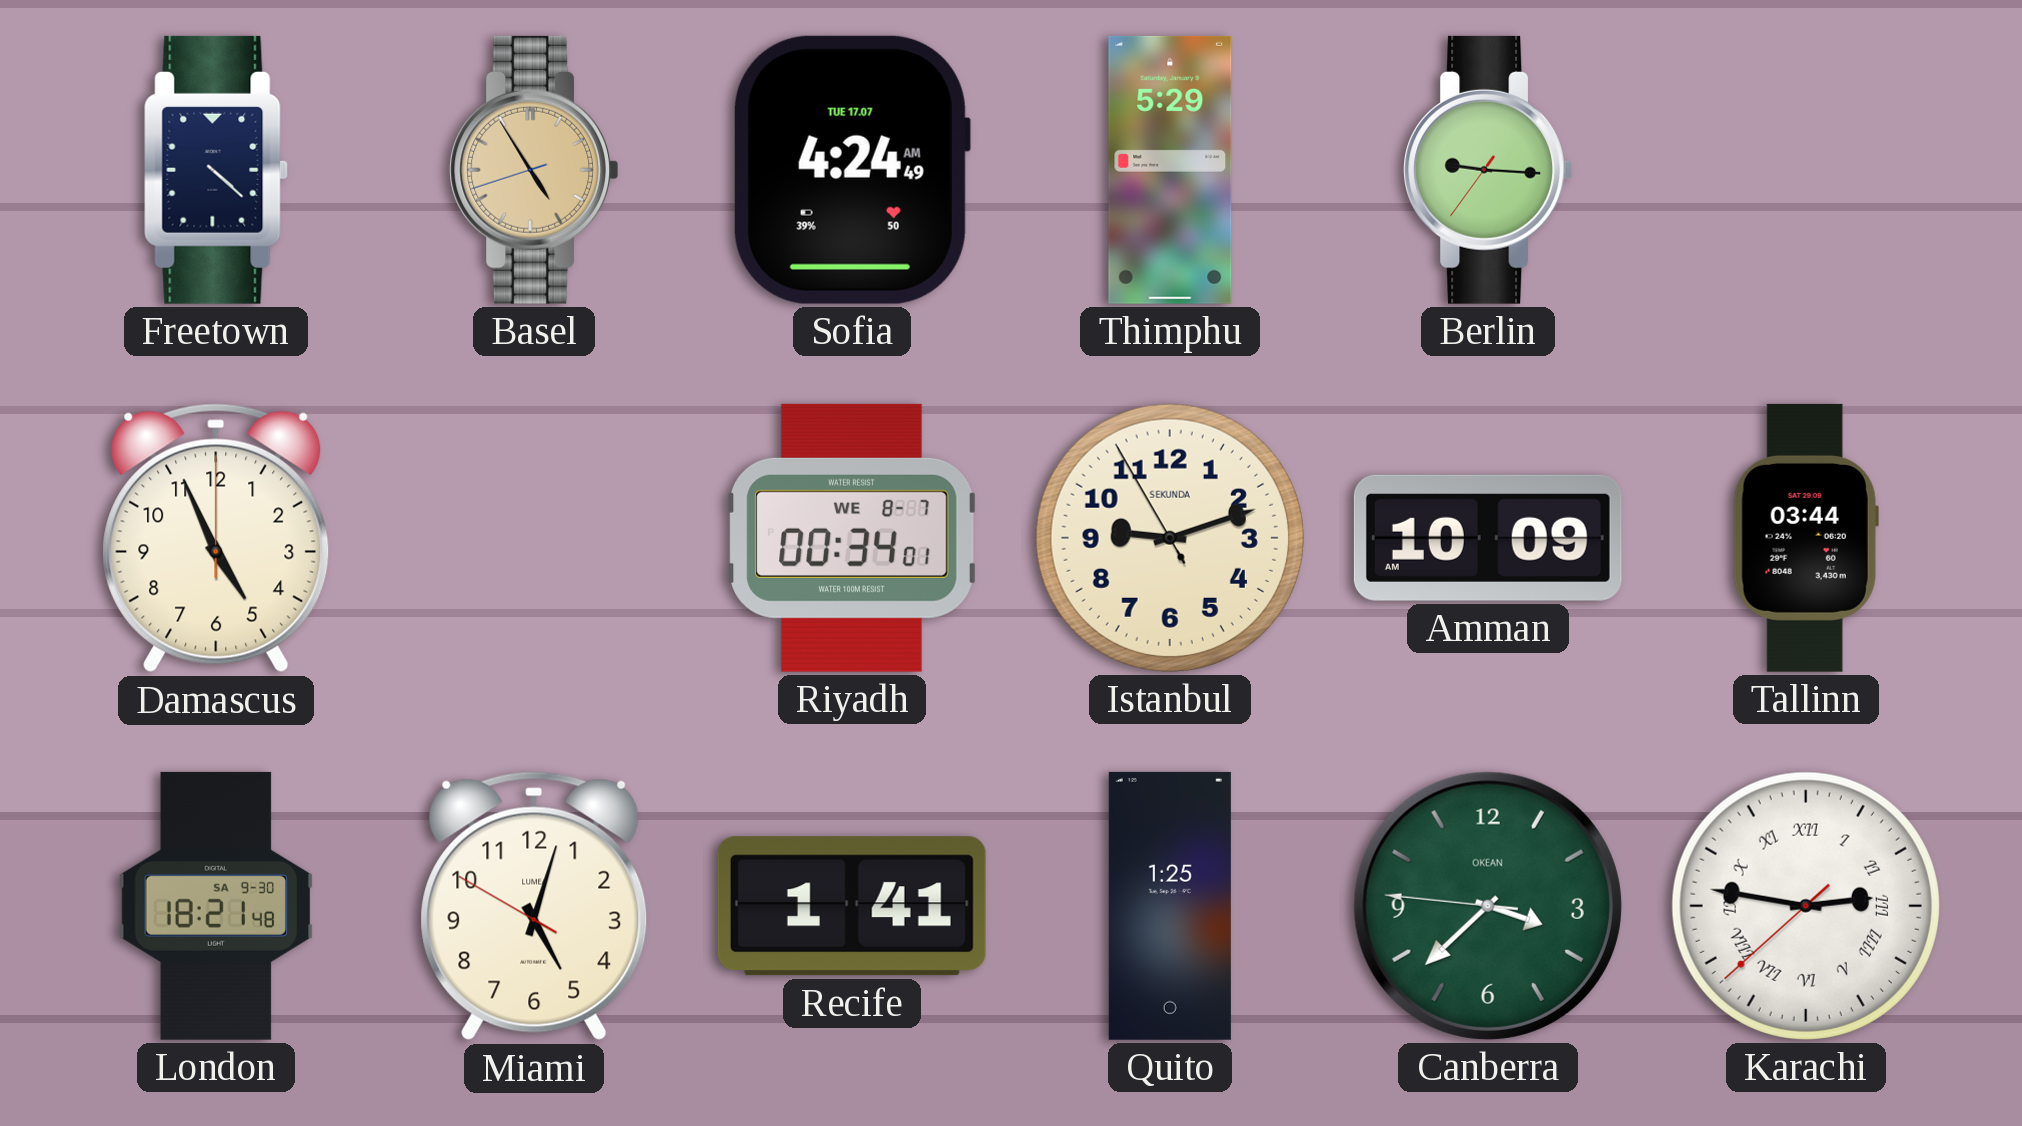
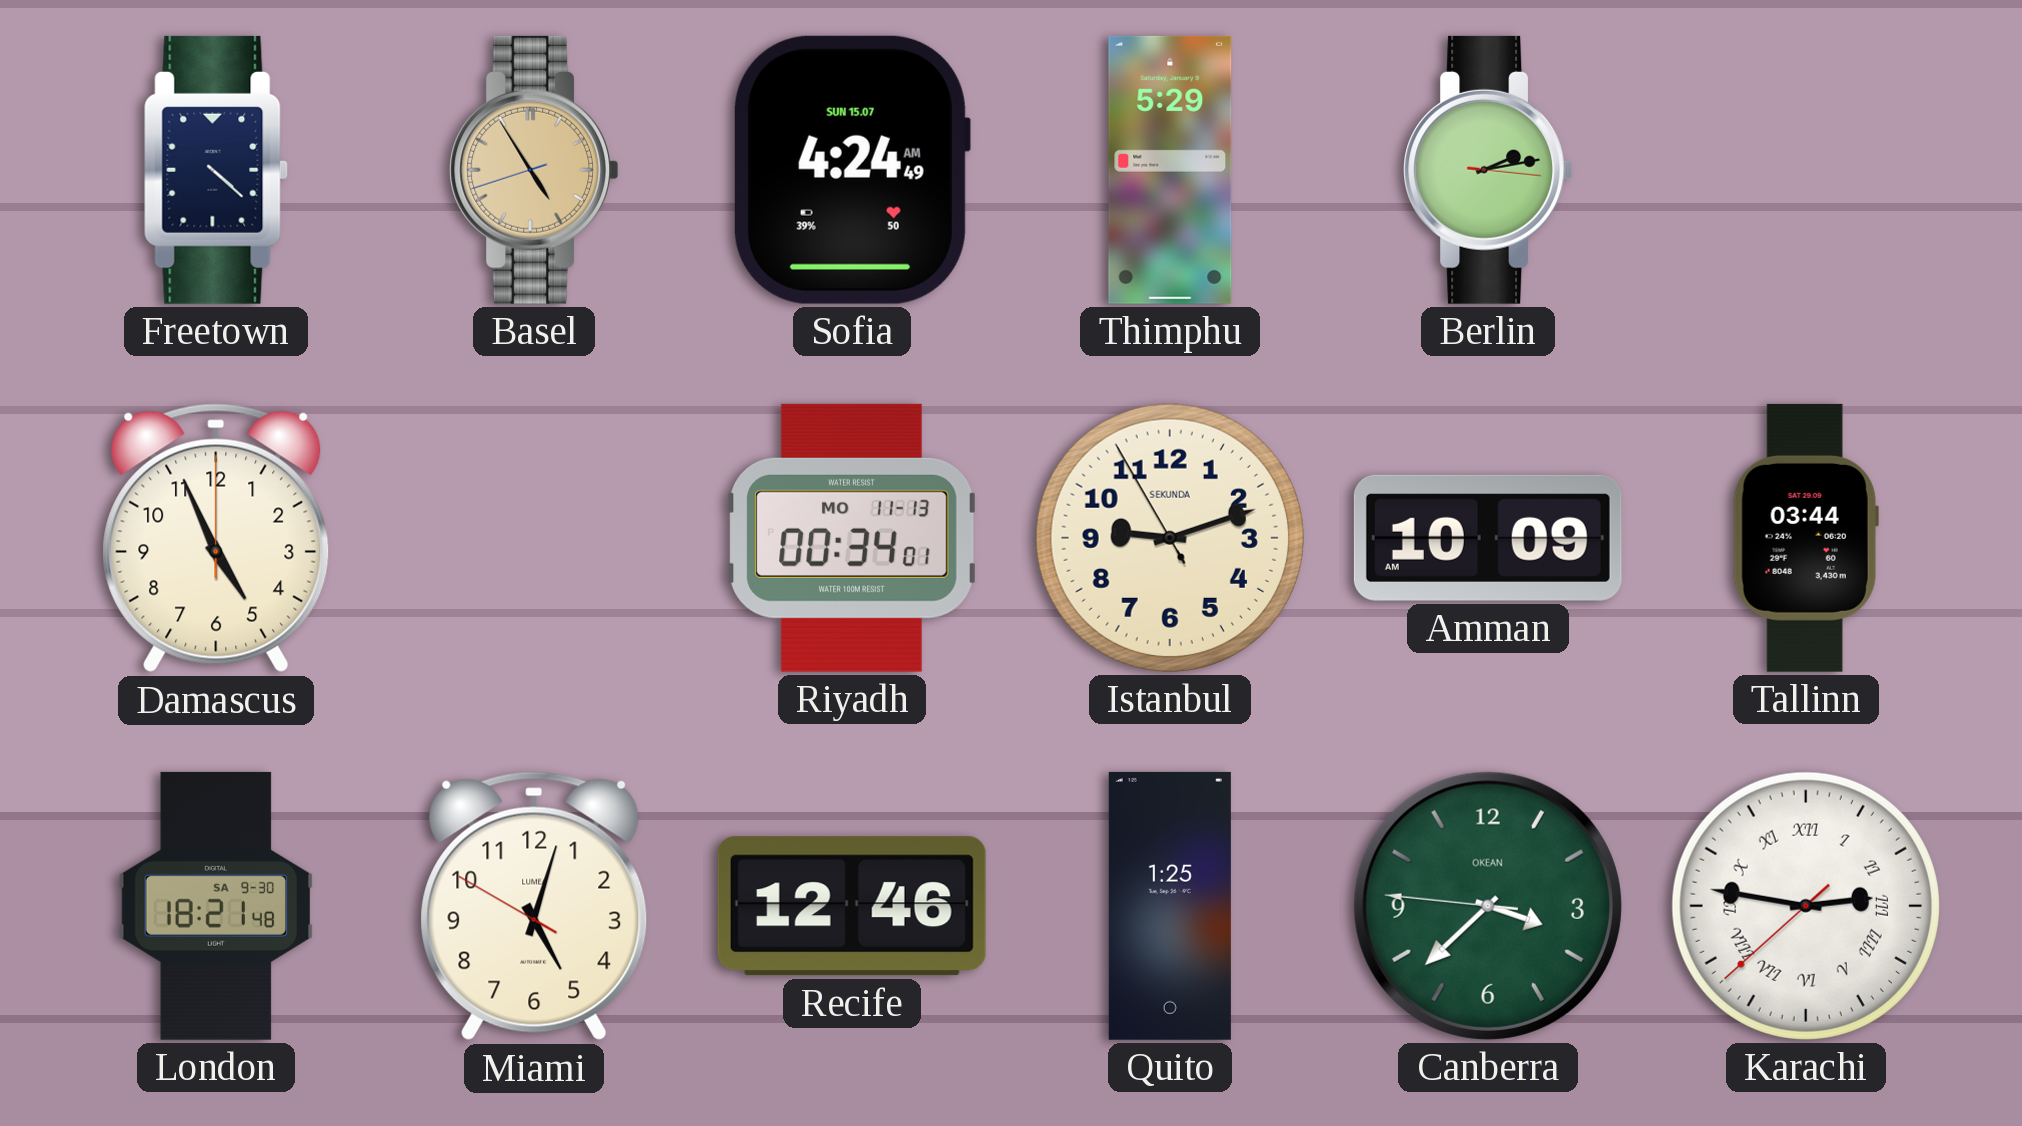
Sofia date: TUE 17.07 -> SUN 15.07
Berlin: 9:15 -> 2:13
Riyadh date: WE 8-7 -> MO 11-13
Recife: 1:41 -> 12:46
